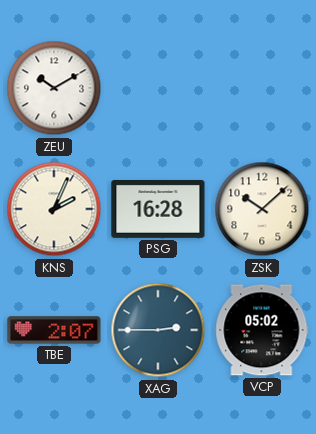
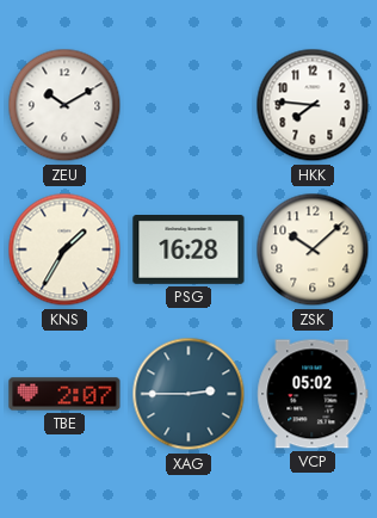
HKK: none -> 7:46
KNS: 2:04 -> 1:35
